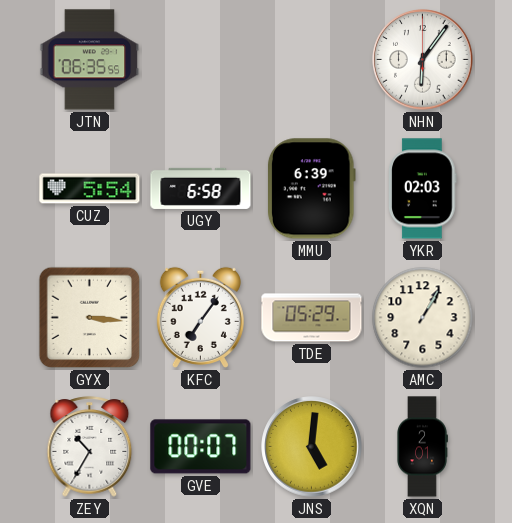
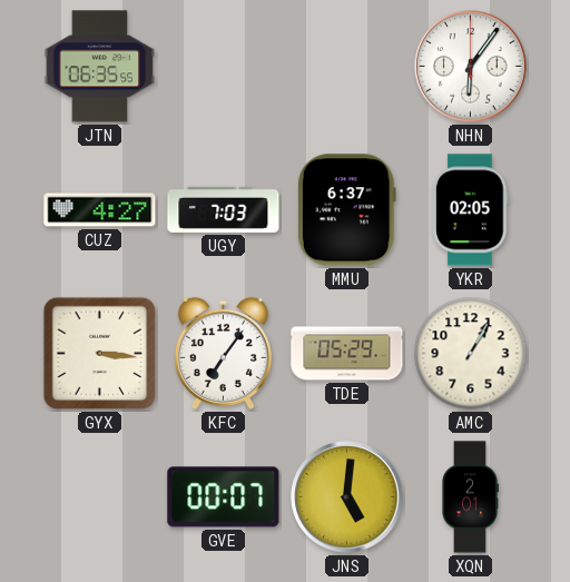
CUZ: 5:54 -> 4:27
UGY: 6:58 -> 7:03
MMU: 6:39 -> 6:37
YKR: 02:03 -> 02:05
ZEY: 10:35 -> none
